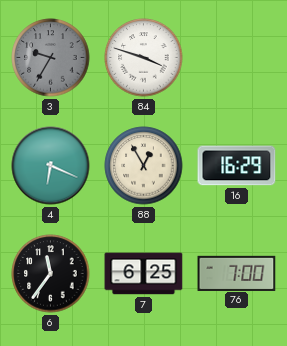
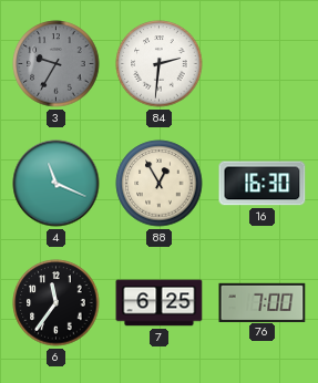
84: 3:48 -> 2:31
4: 6:19 -> 11:19
16: 16:29 -> 16:30
